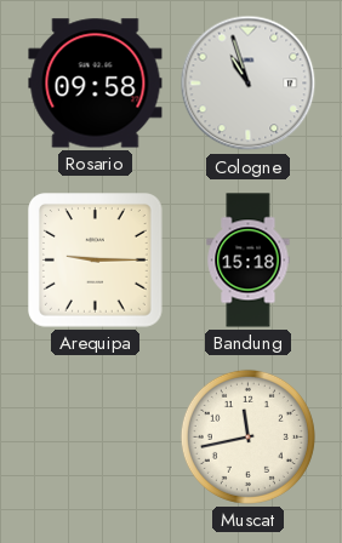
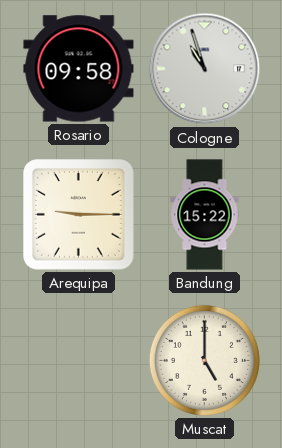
Bandung: 15:18 -> 15:22
Muscat: 11:43 -> 5:00
